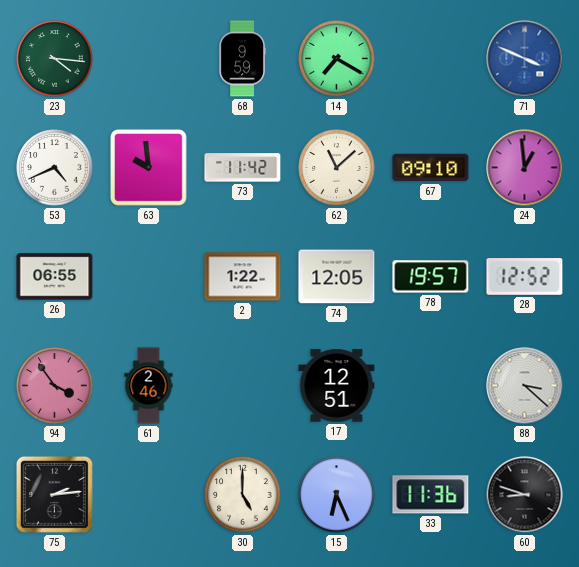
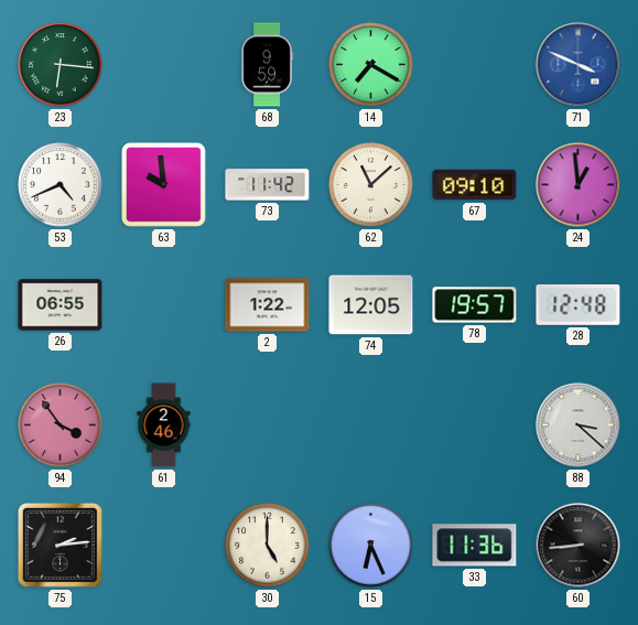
23: 4:16 -> 6:16
28: 12:52 -> 12:48
17: 12:51 -> none
60: 8:48 -> 8:44
